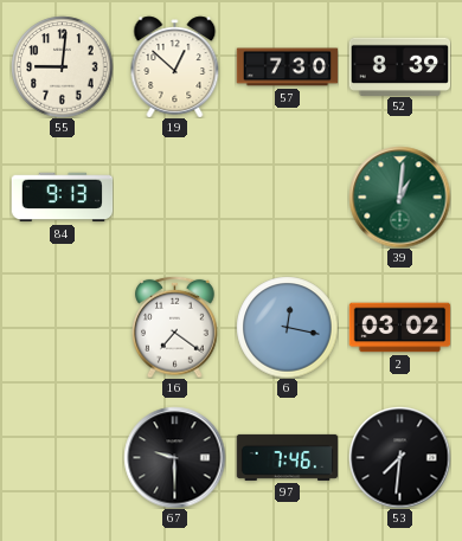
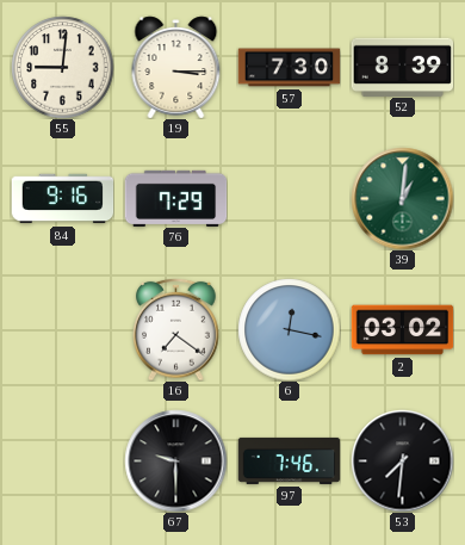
19: 12:52 -> 3:15
84: 9:13 -> 9:16
76: none -> 7:29
